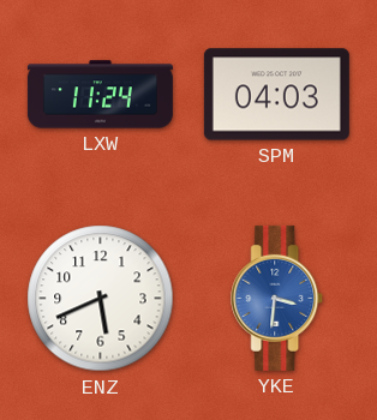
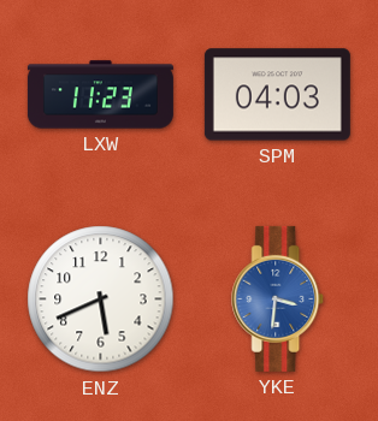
LXW: 11:24 -> 11:23
